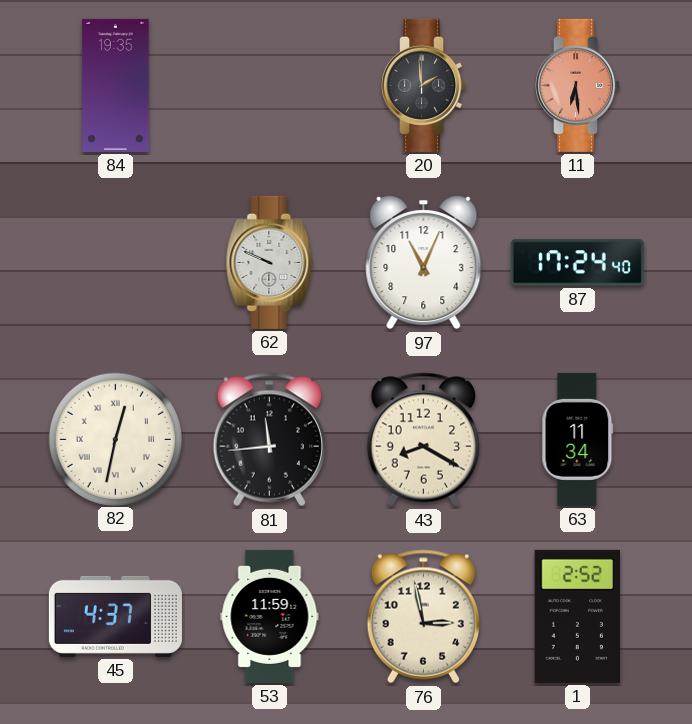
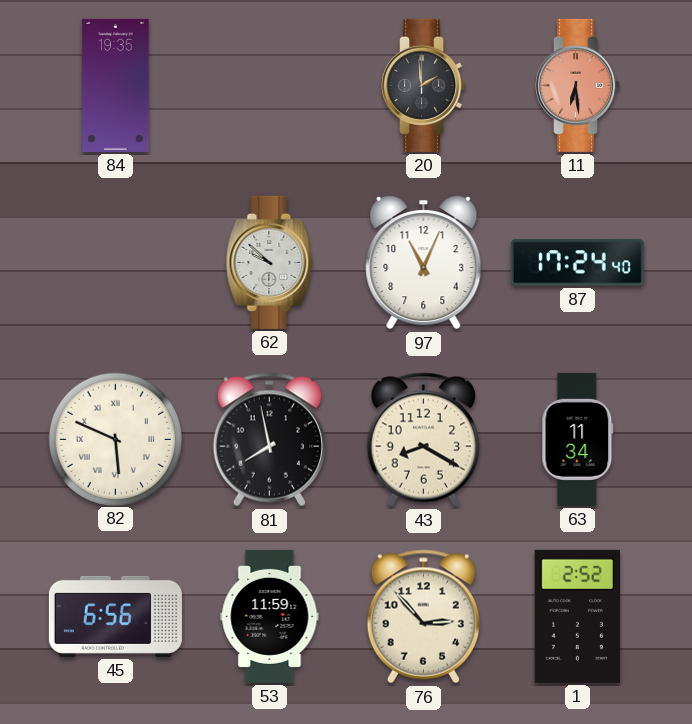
62: 9:49 -> 9:52
82: 12:32 -> 5:49
81: 11:44 -> 7:58
45: 4:37 -> 6:56
76: 2:58 -> 2:53
